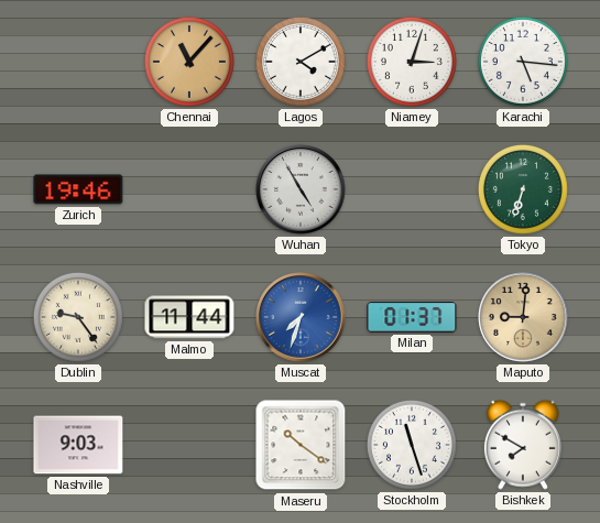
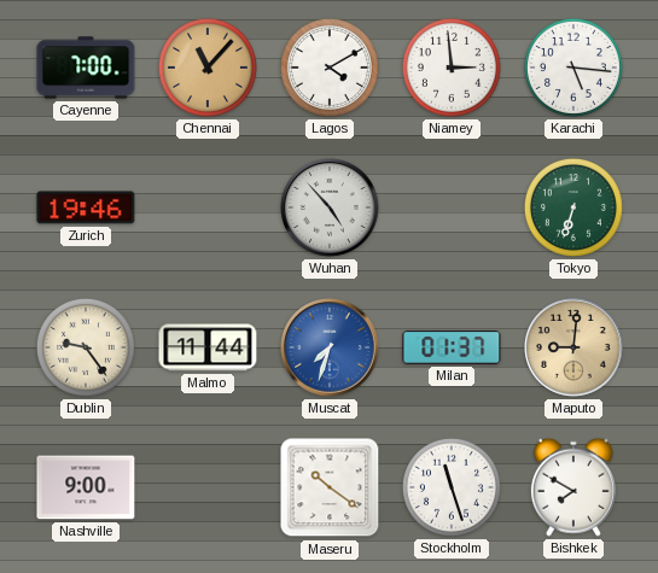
Cayenne: none -> 7:00
Niamey: 3:03 -> 2:59
Wuhan: 4:55 -> 4:53
Nashville: 9:03 -> 9:00
